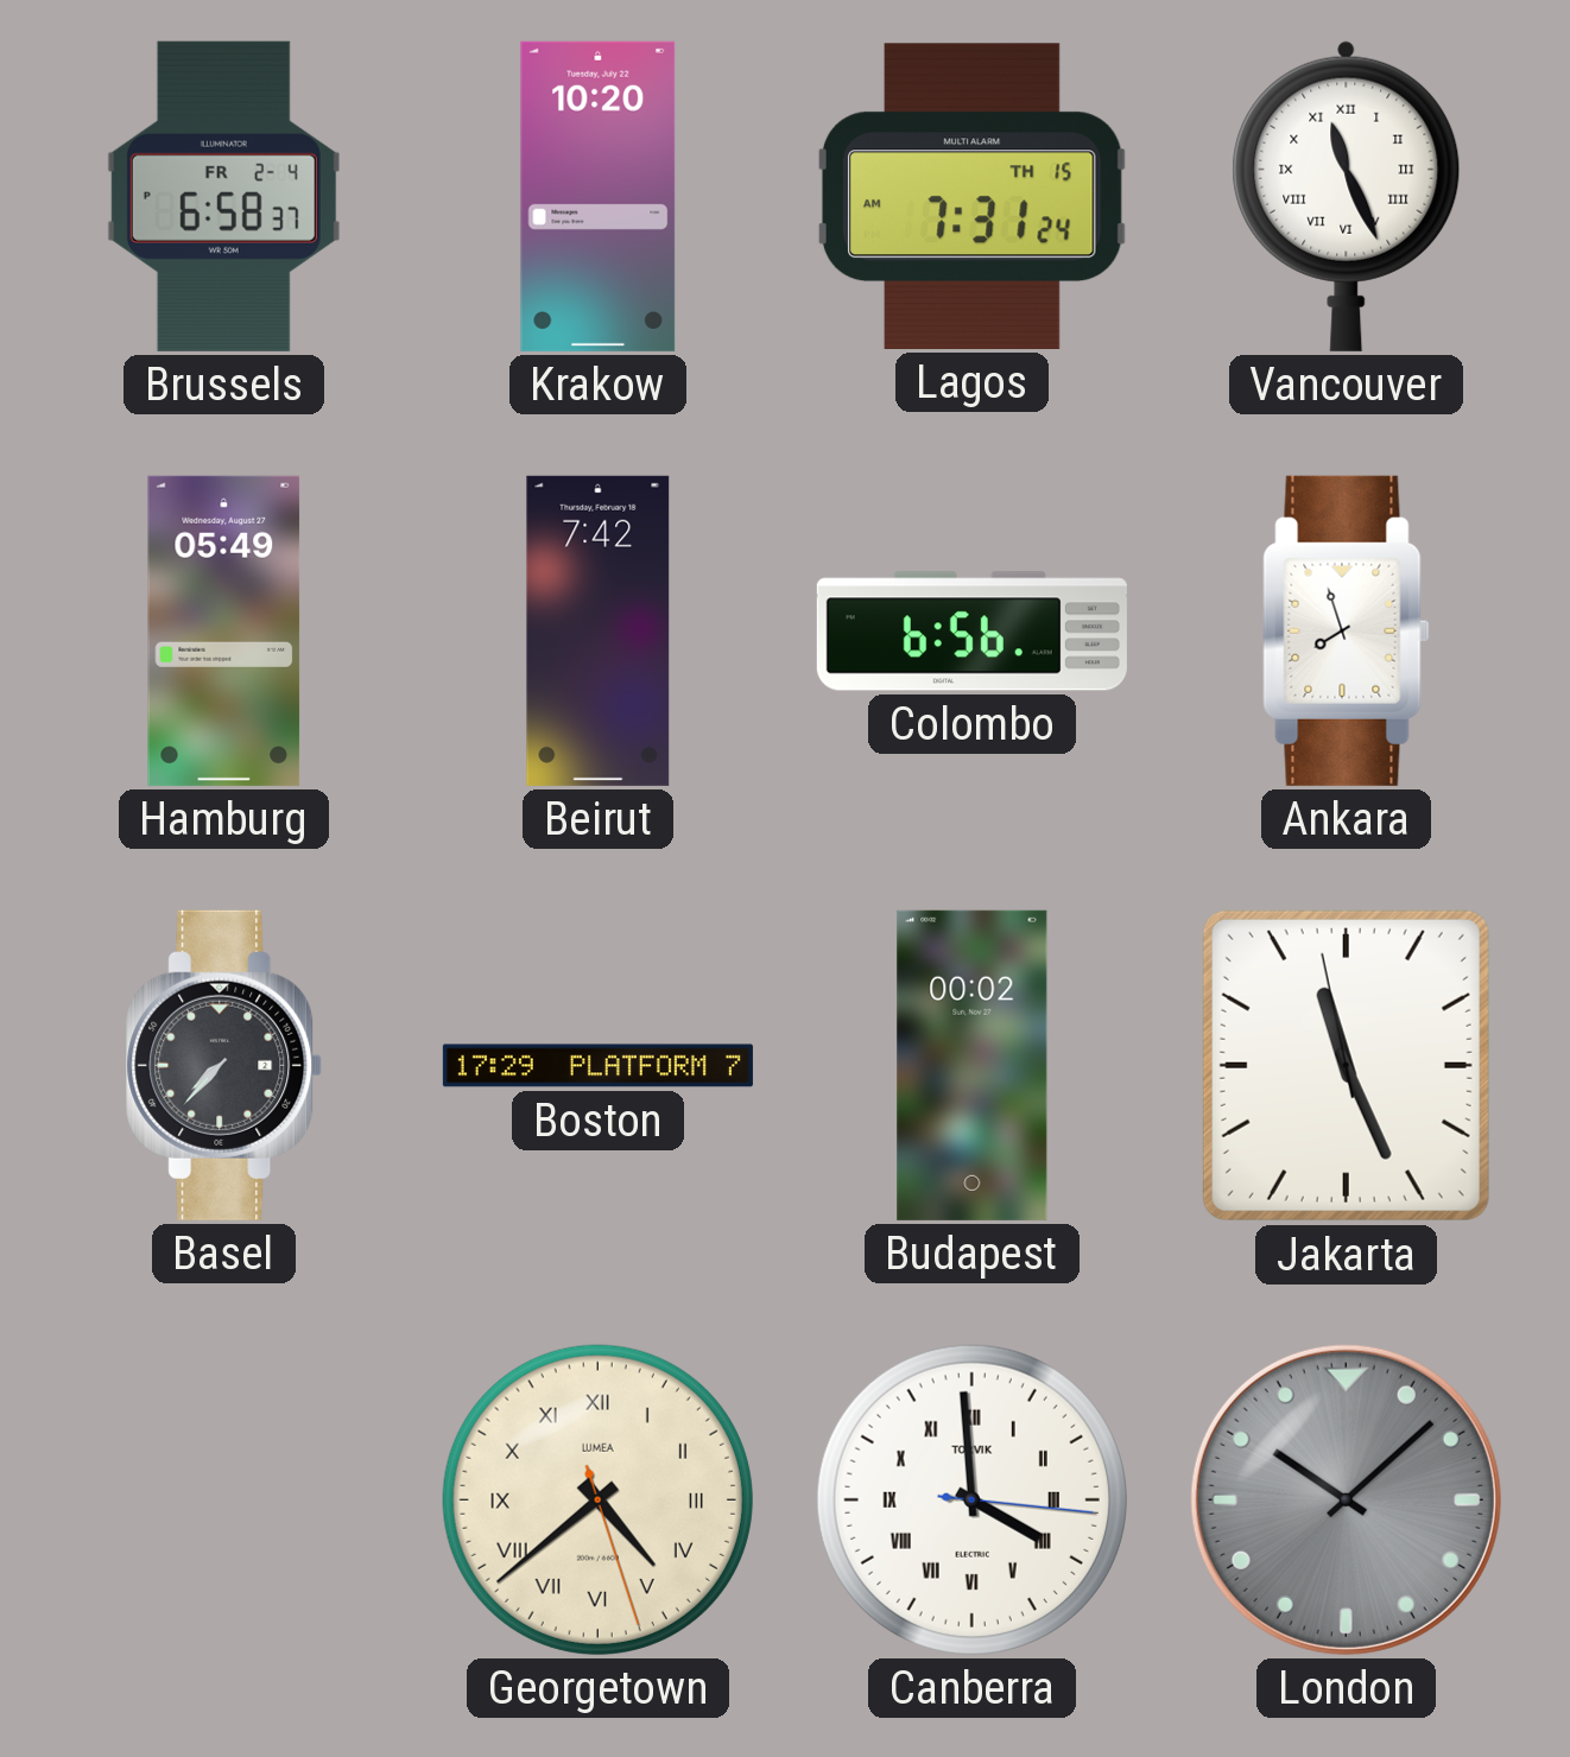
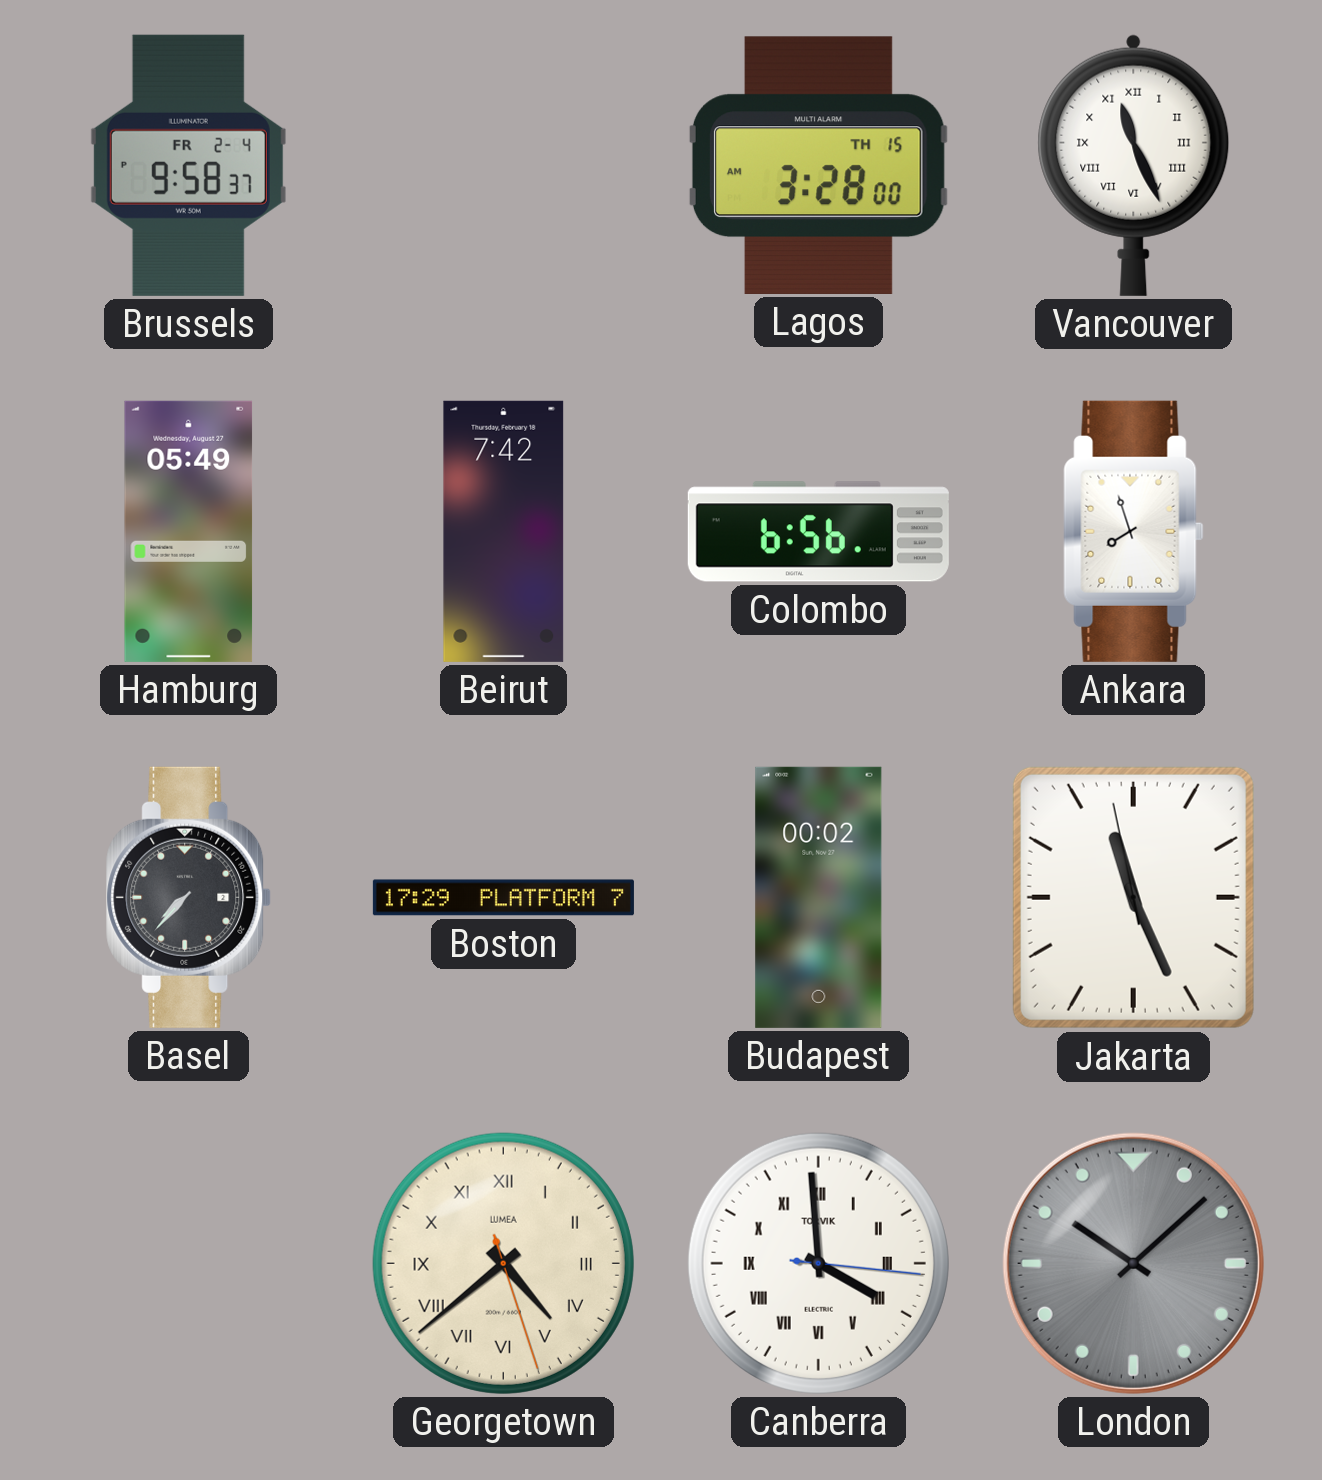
Brussels: 6:58 -> 9:58
Krakow: 10:20 -> none
Lagos: 7:31 -> 3:28
